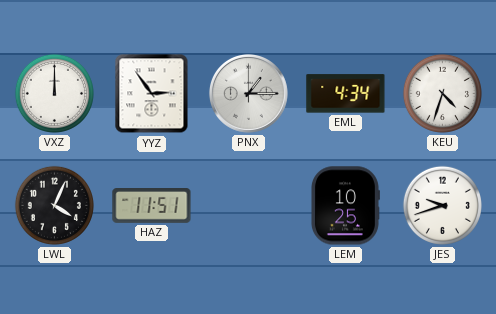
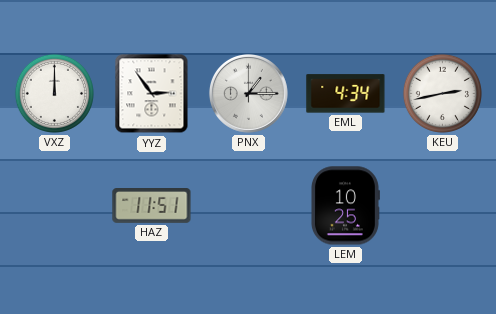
KEU: 4:33 -> 2:43
LWL: 4:04 -> none
JES: 9:42 -> none
